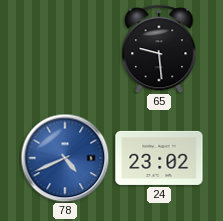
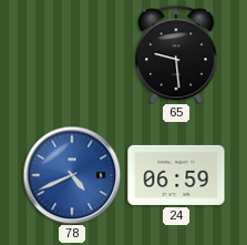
24: 23:02 -> 06:59
